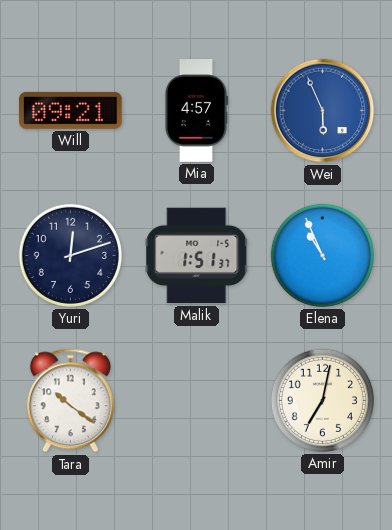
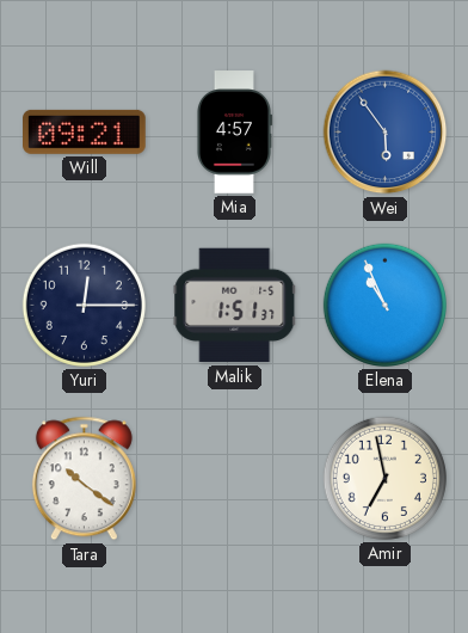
Wei: 5:56 -> 5:54
Yuri: 12:12 -> 12:15
Amir: 7:02 -> 6:58
